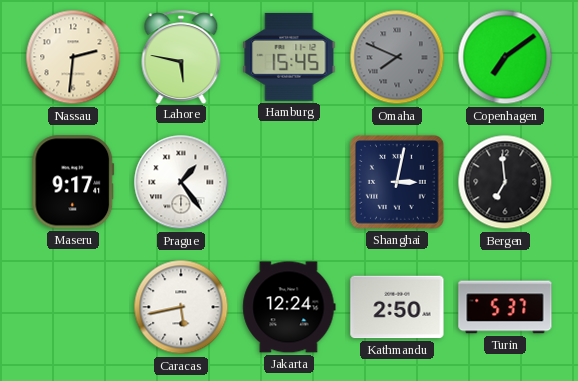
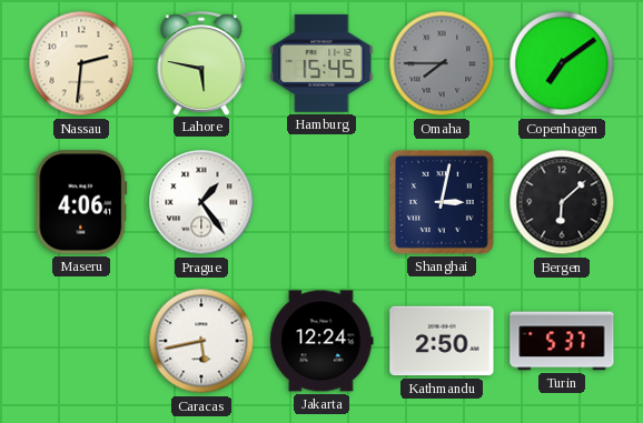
Omaha: 7:49 -> 7:45
Maseru: 9:17 -> 4:06
Bergen: 6:59 -> 6:08
